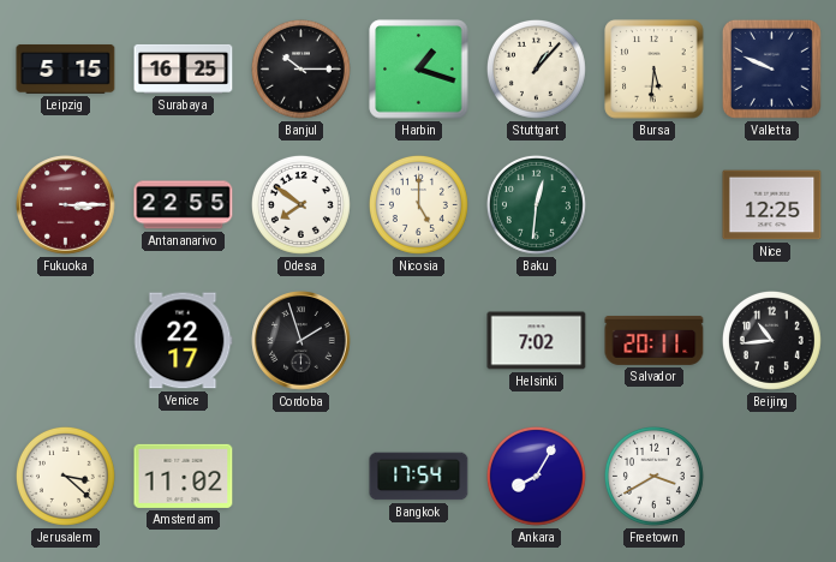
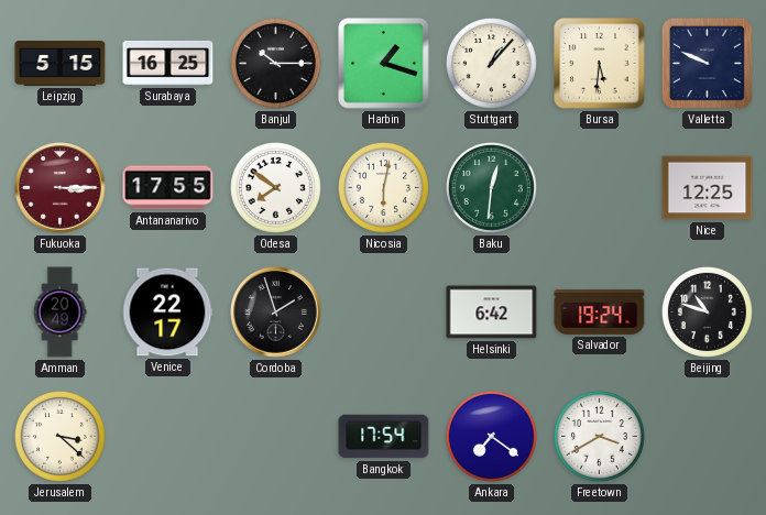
Antananarivo: 22:55 -> 17:55
Nicosia: 5:00 -> 6:02
Amman: none -> 20:49
Helsinki: 7:02 -> 6:42
Salvador: 20:11 -> 19:24
Beijing: 10:44 -> 10:48
Amsterdam: 11:02 -> none
Ankara: 8:05 -> 7:21
